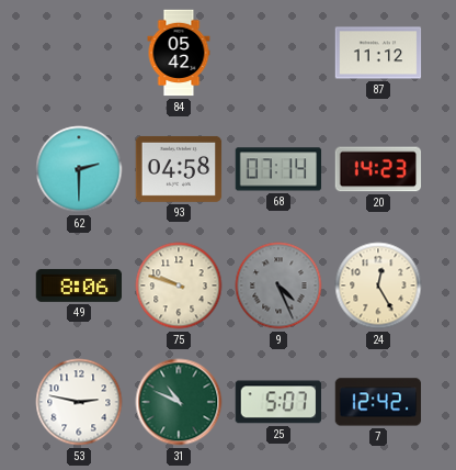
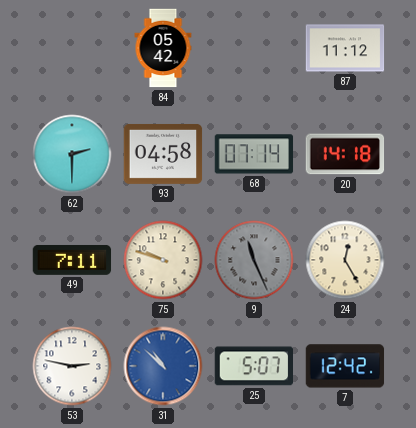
20: 14:23 -> 14:18
49: 8:06 -> 7:11
9: 4:26 -> 11:26
31: 10:49 -> 10:52
31 dial: green -> blue
